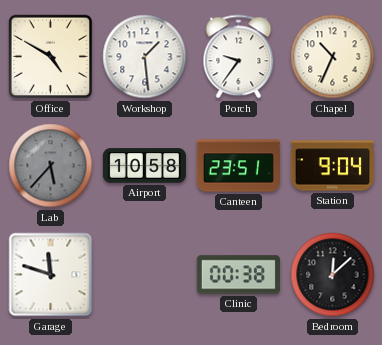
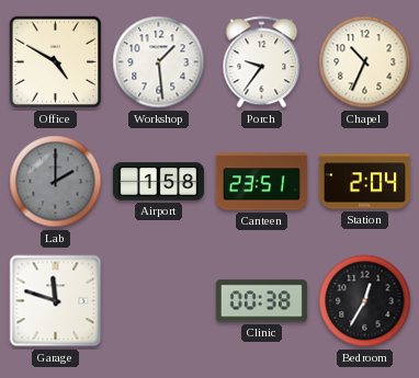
Lab: 5:37 -> 2:00
Airport: 10:58 -> 1:58
Station: 9:04 -> 2:04
Bedroom: 12:08 -> 12:35
